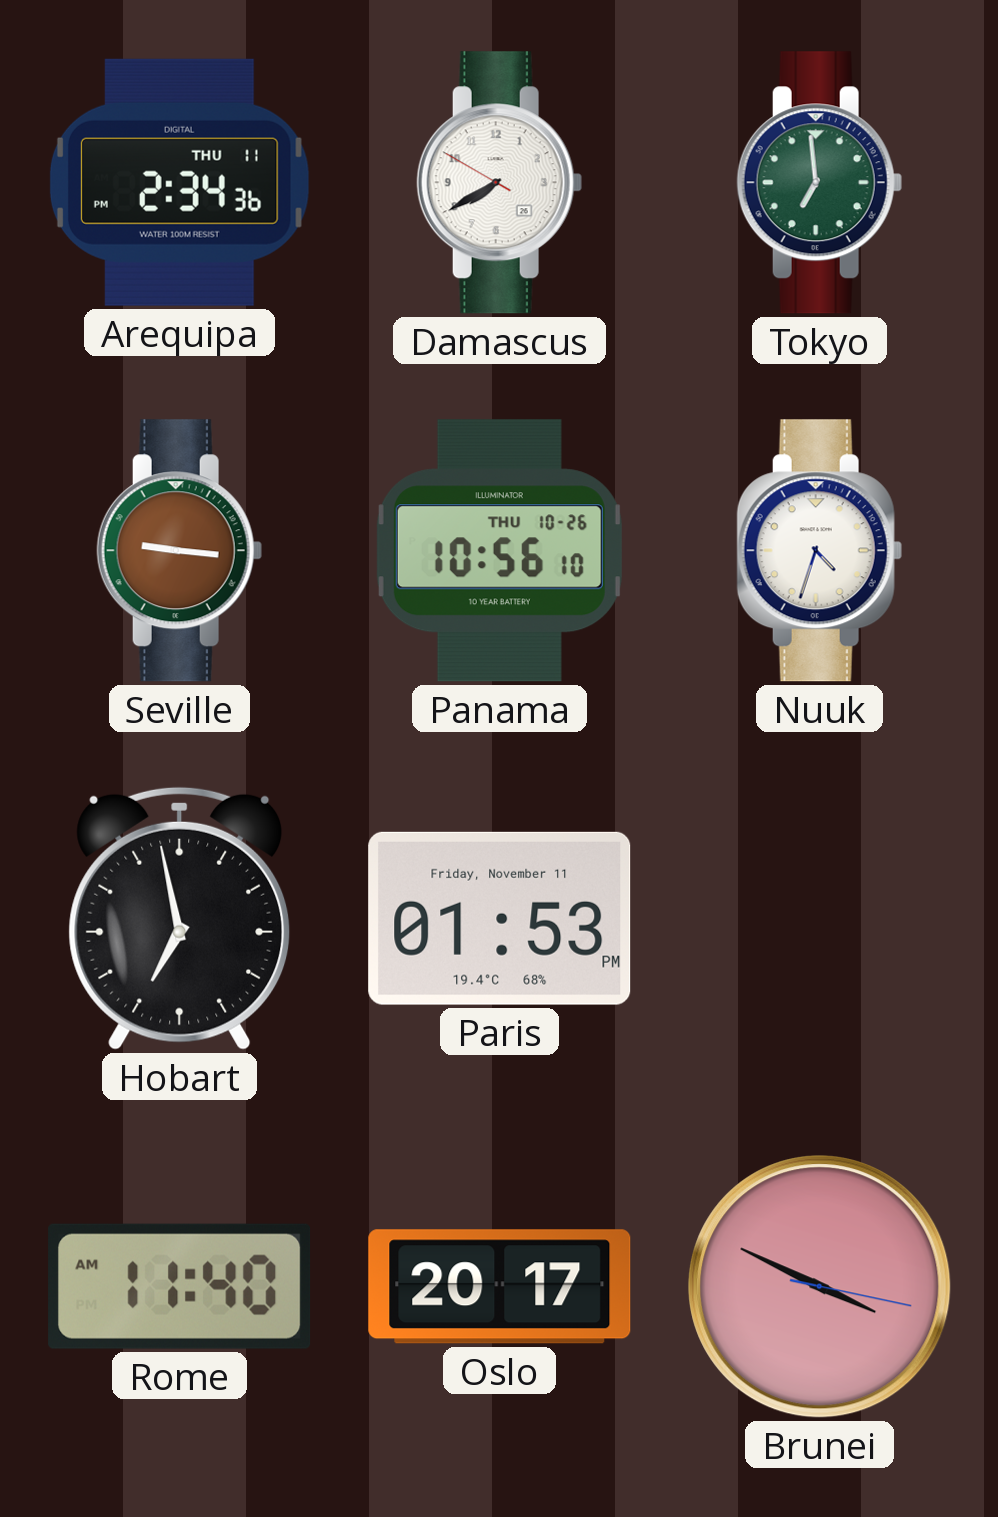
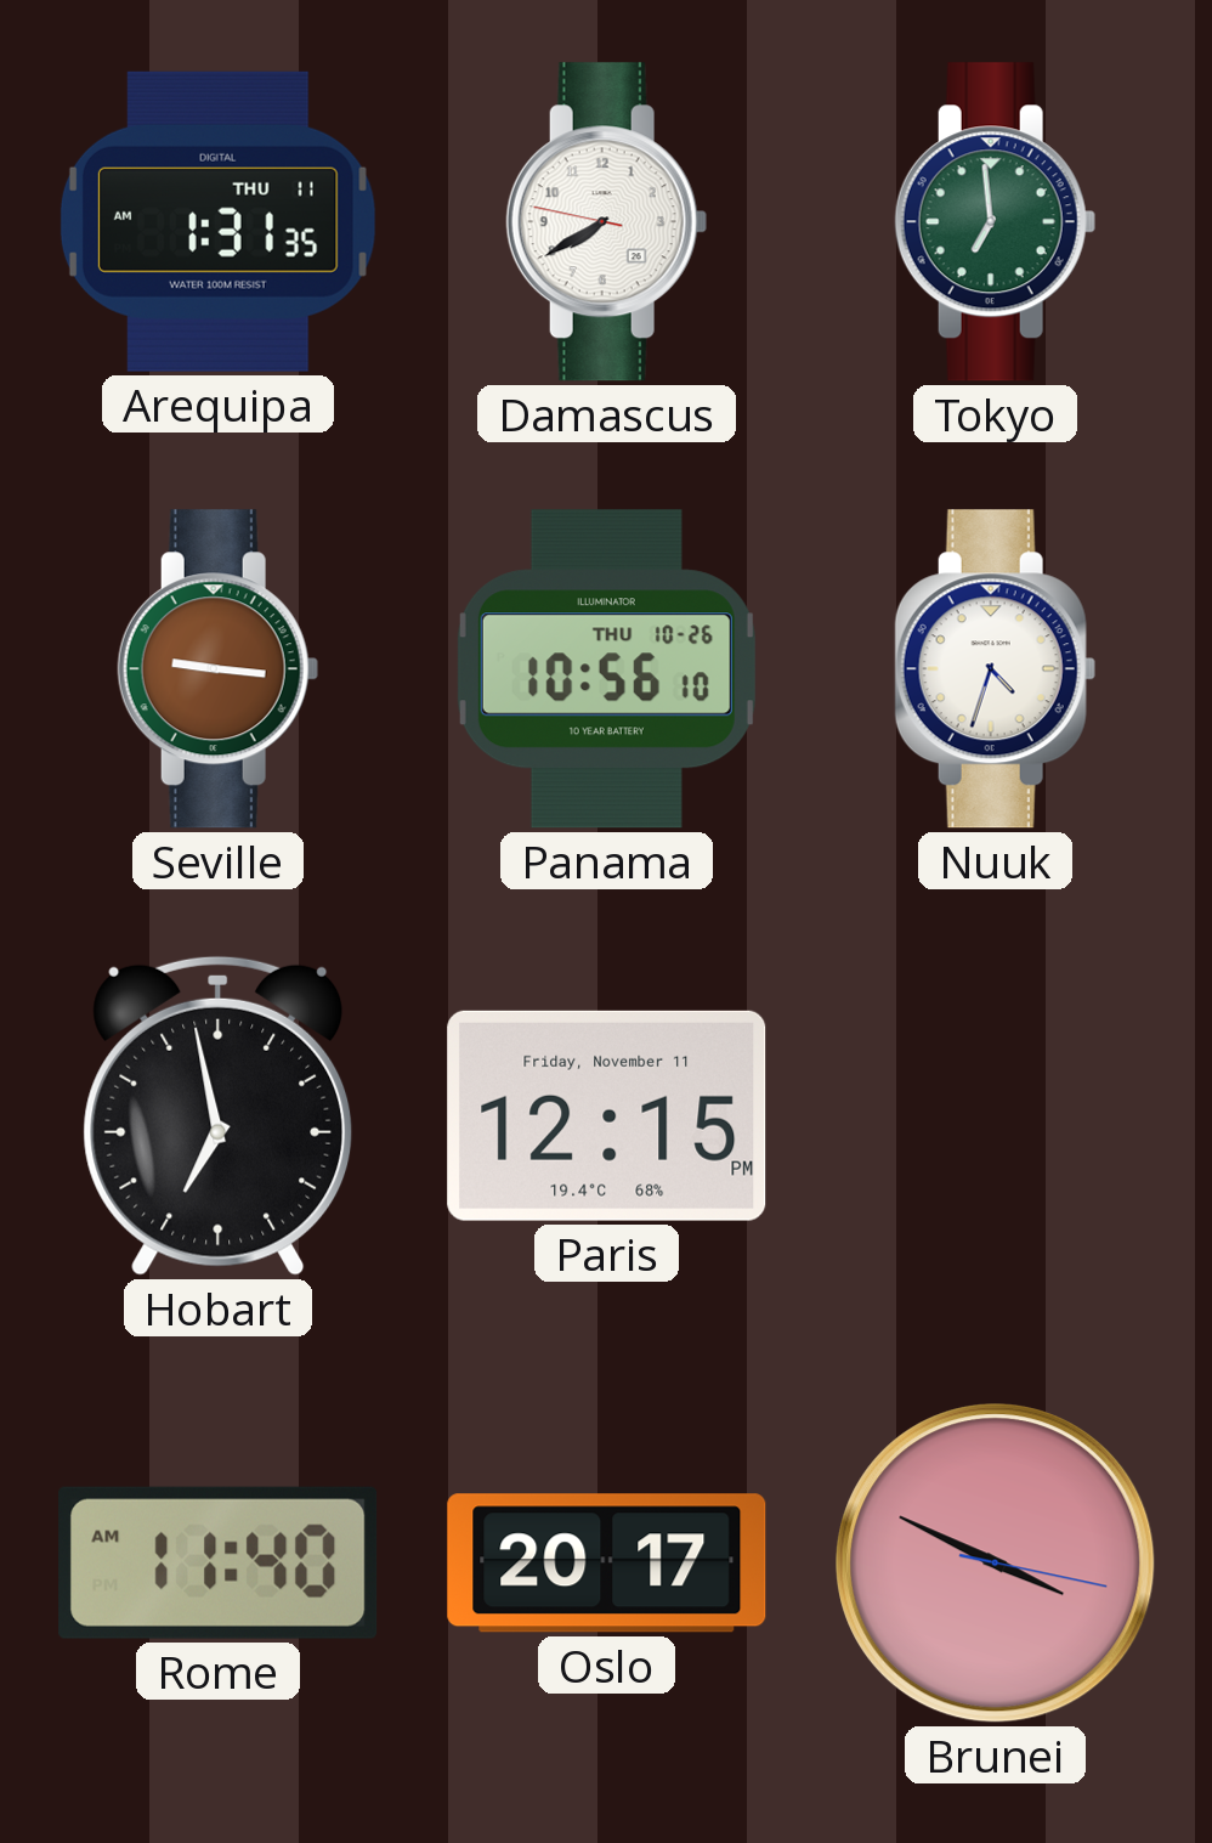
Arequipa: 2:34 -> 1:31
Damascus: 7:39:50 -> 7:39:47
Paris: 01:53 -> 12:15
